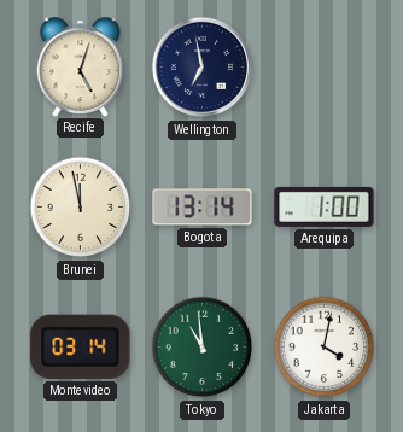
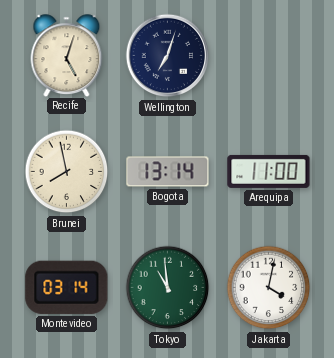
Wellington: 6:58 -> 7:03
Brunei: 11:58 -> 7:58
Arequipa: 1:00 -> 11:00
